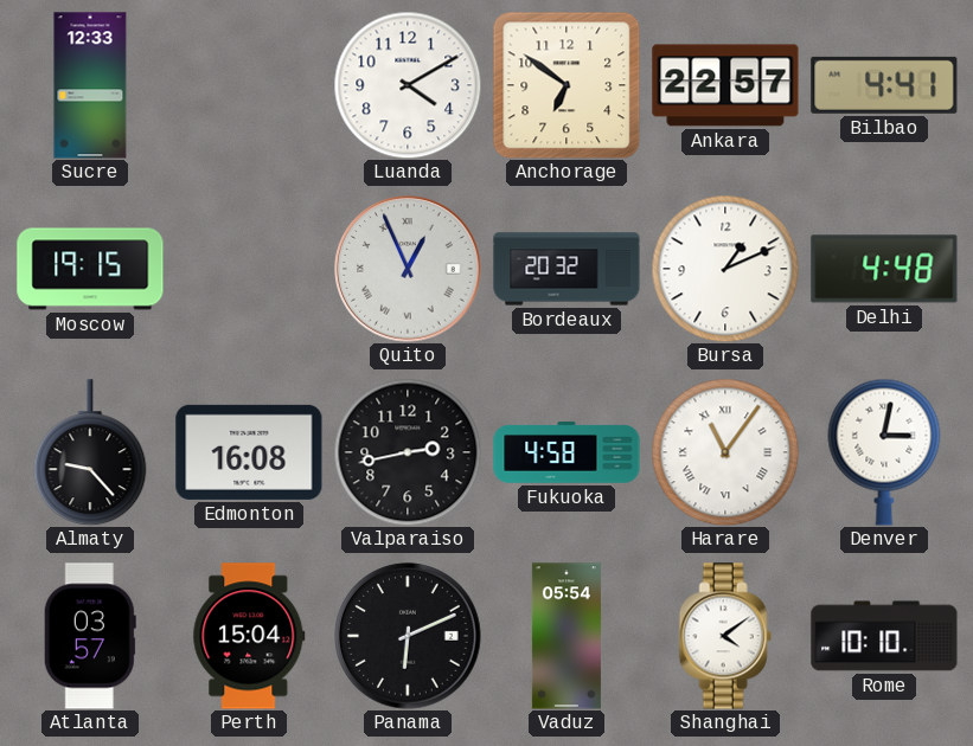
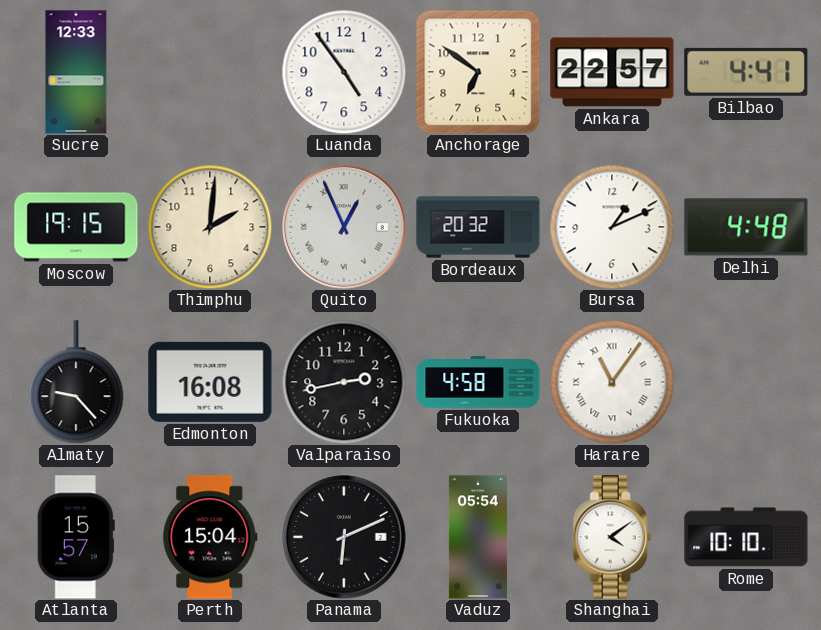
Luanda: 4:10 -> 4:54
Thimphu: none -> 2:01
Denver: 3:02 -> none
Atlanta: 03:57 -> 15:57
